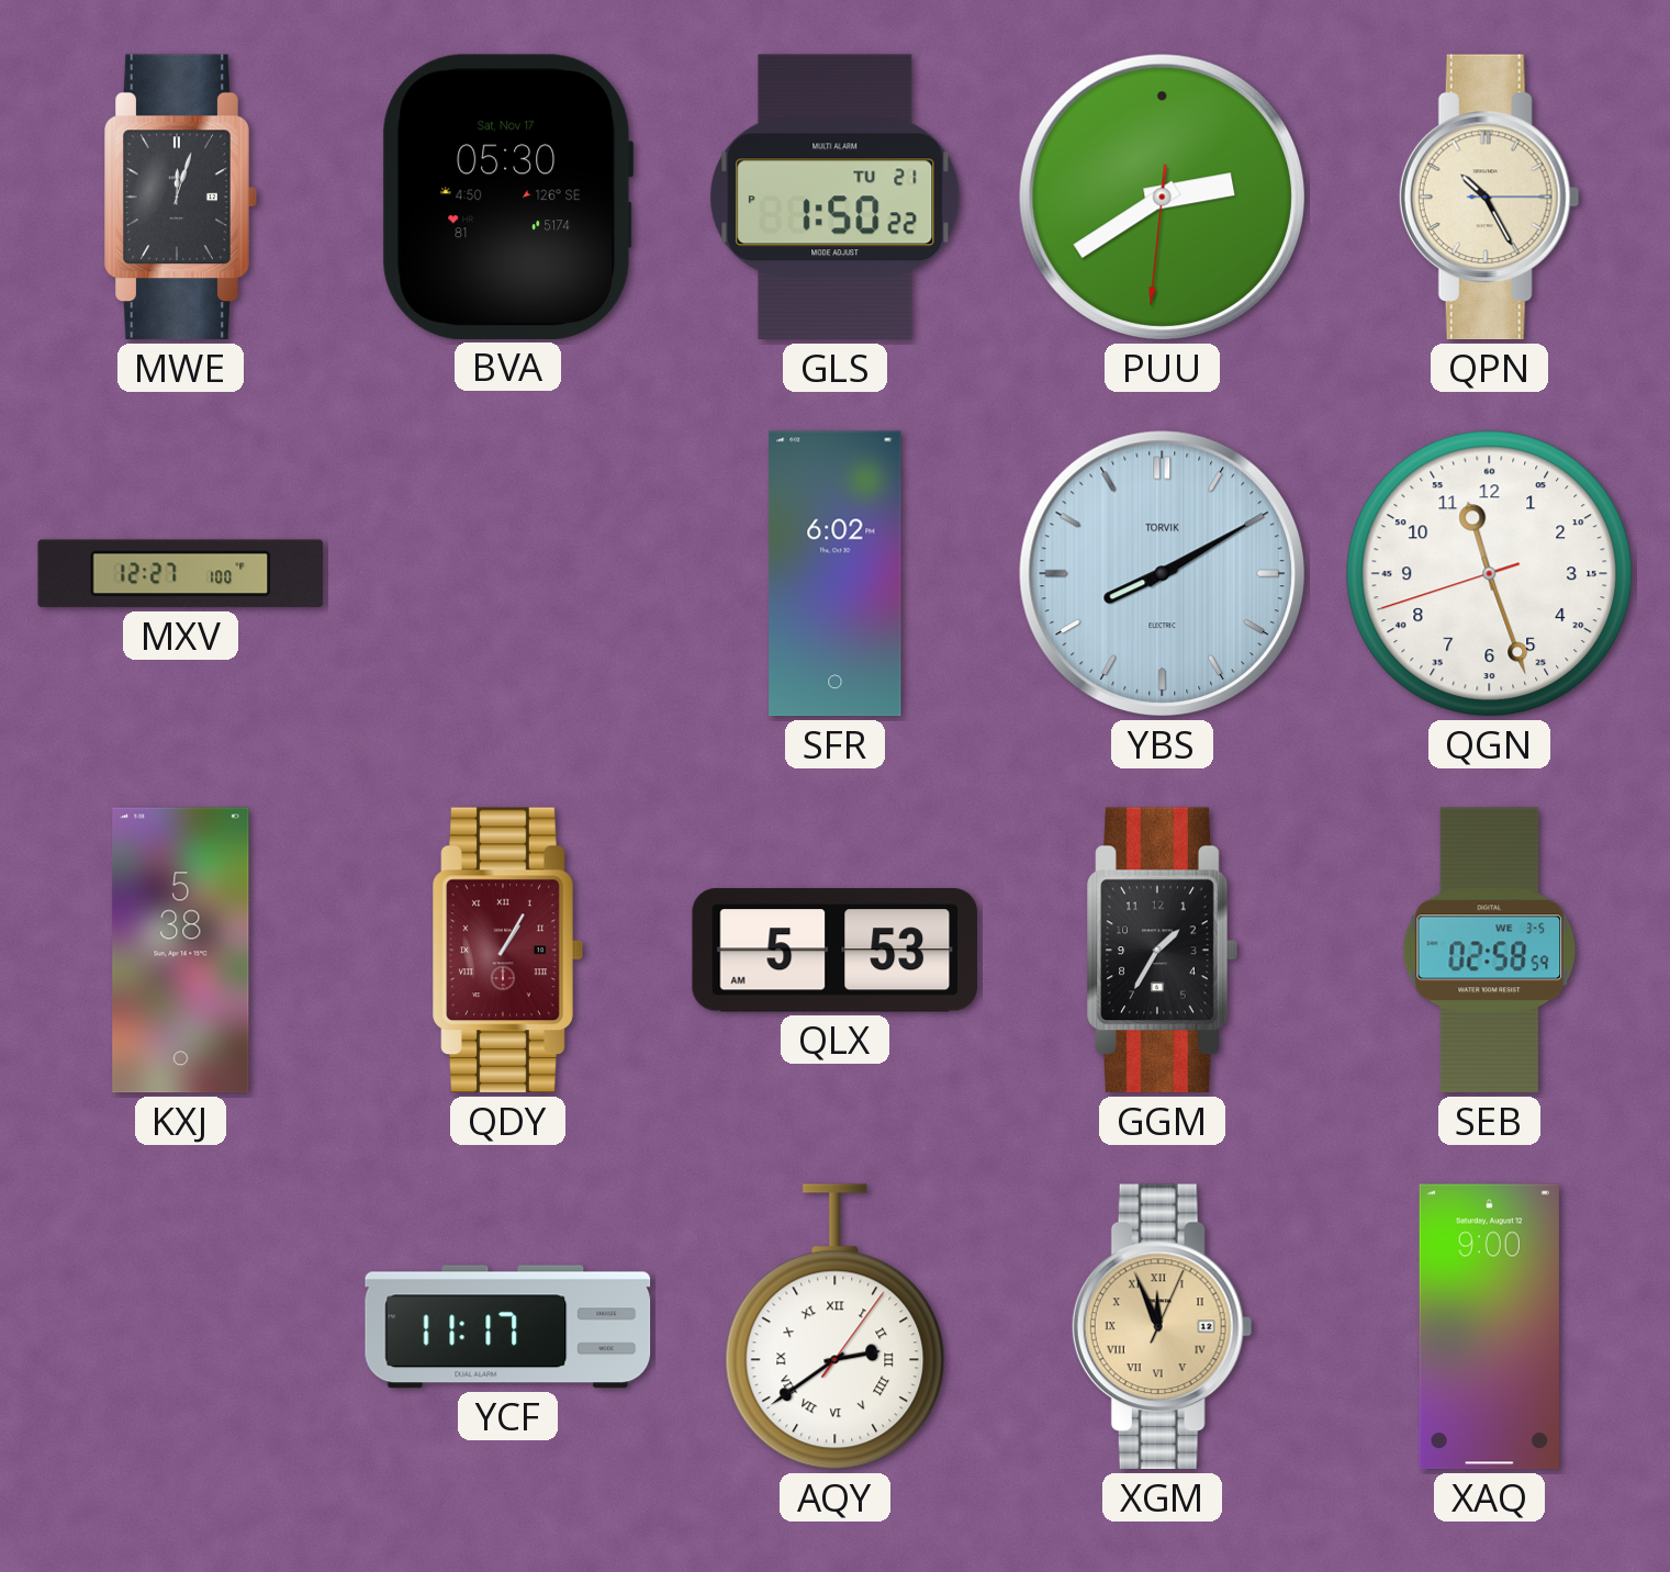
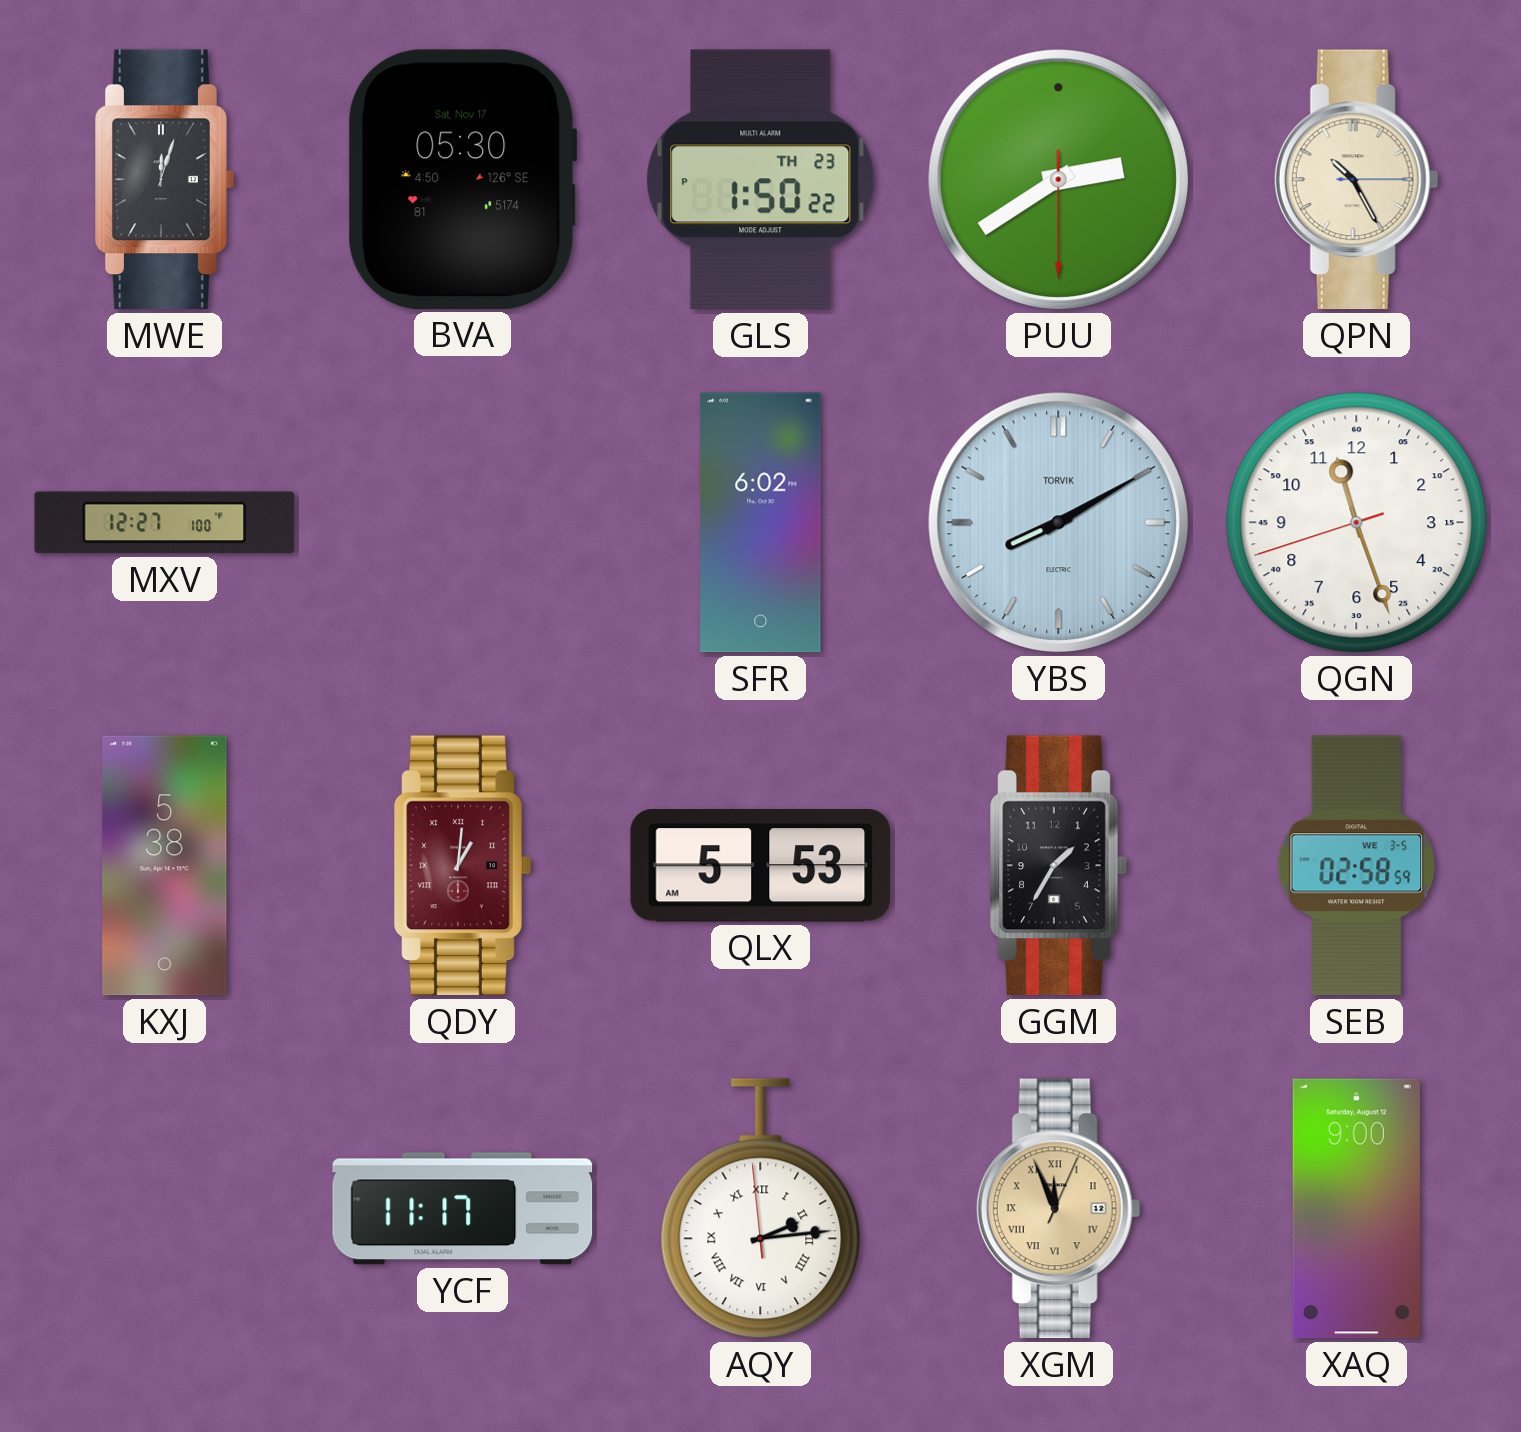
GLS date: TU 21 -> TH 23
PUU: 2:39:31 -> 2:39:30
QDY: 1:05 -> 1:01
AQY: 2:39 -> 2:13
